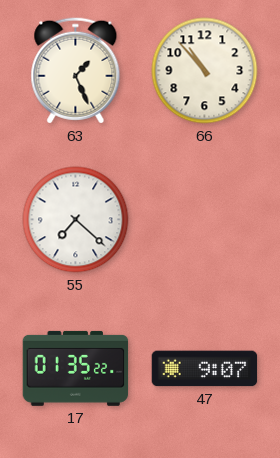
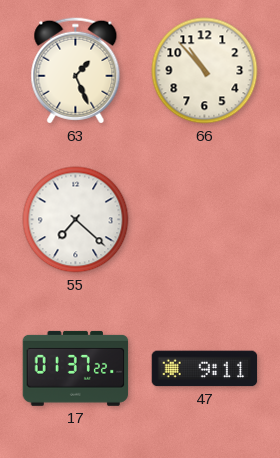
17: 01:35 -> 01:37
47: 9:07 -> 9:11
